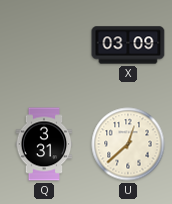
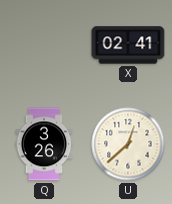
X: 03:09 -> 02:41
Q: 3:31 -> 3:26
